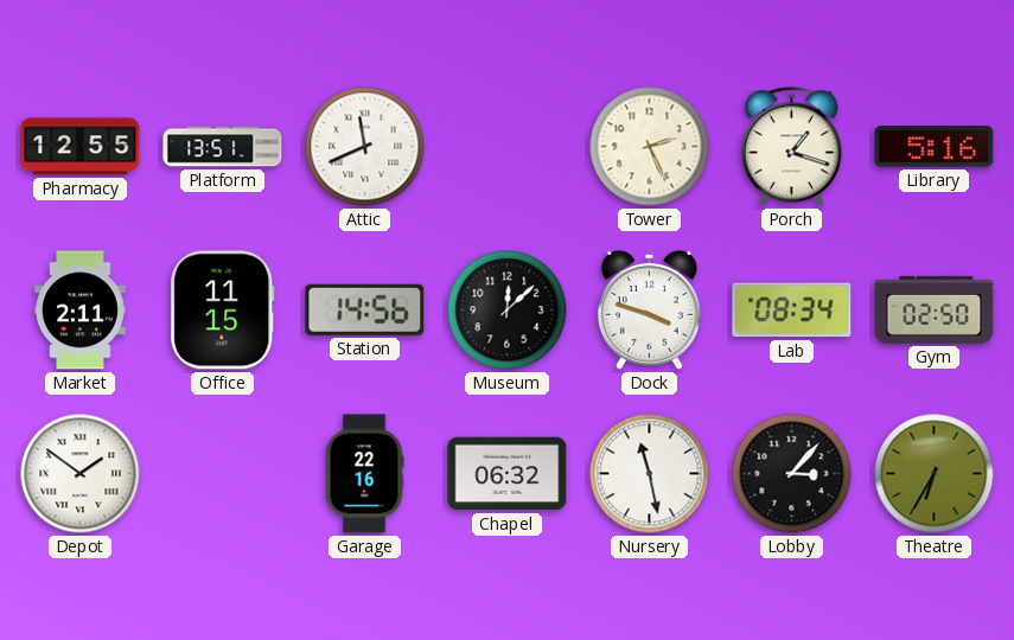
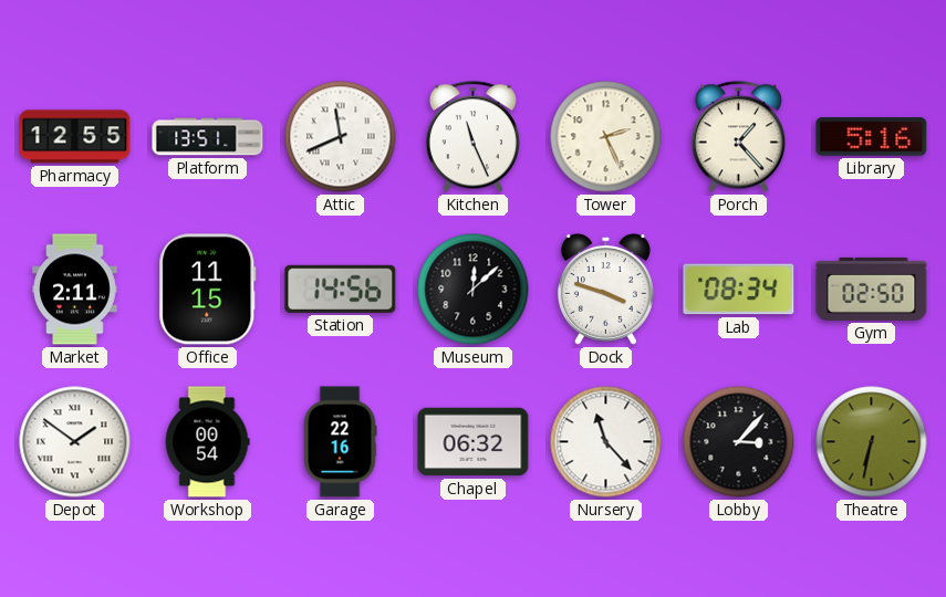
Kitchen: none -> 11:26
Porch: 1:18 -> 1:23
Workshop: none -> 00:54
Nursery: 11:28 -> 11:23
Theatre: 6:35 -> 6:32
